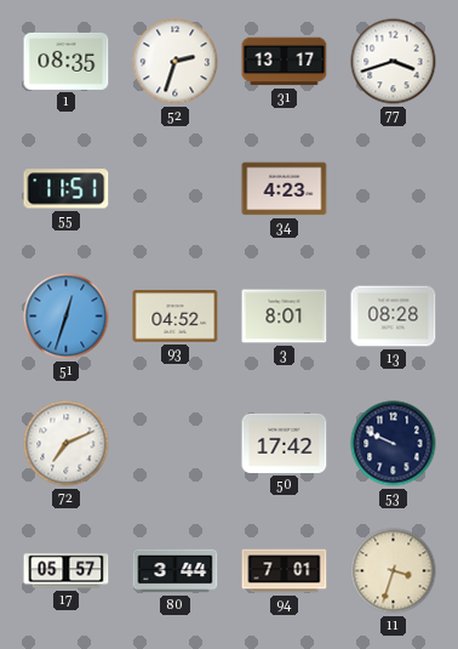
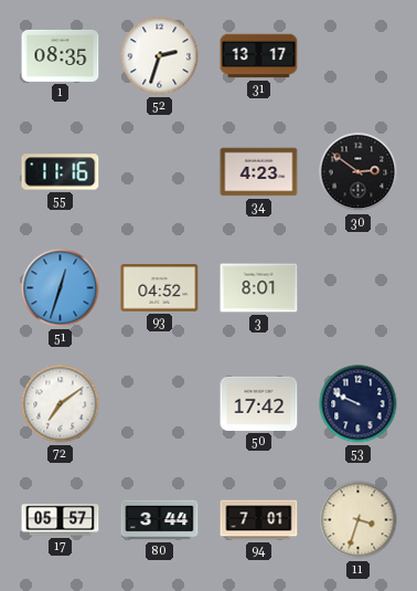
77: 3:42 -> none
55: 11:51 -> 11:16
30: none -> 2:51
13: 08:28 -> none
72: 7:11 -> 7:09
